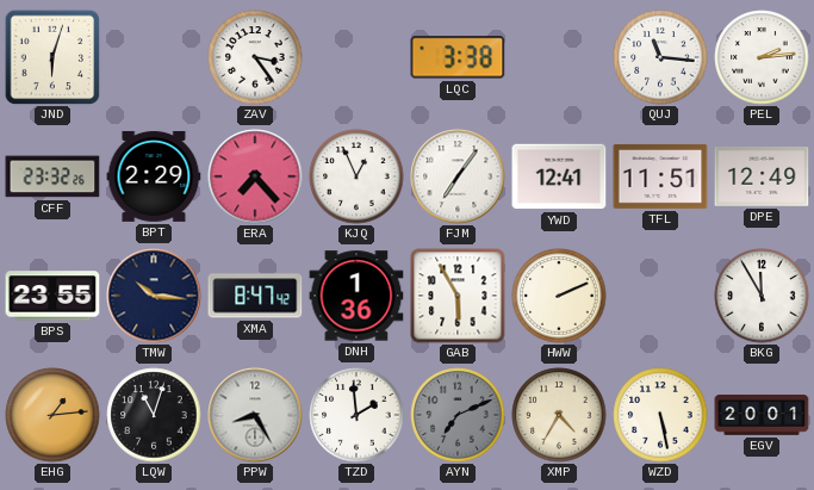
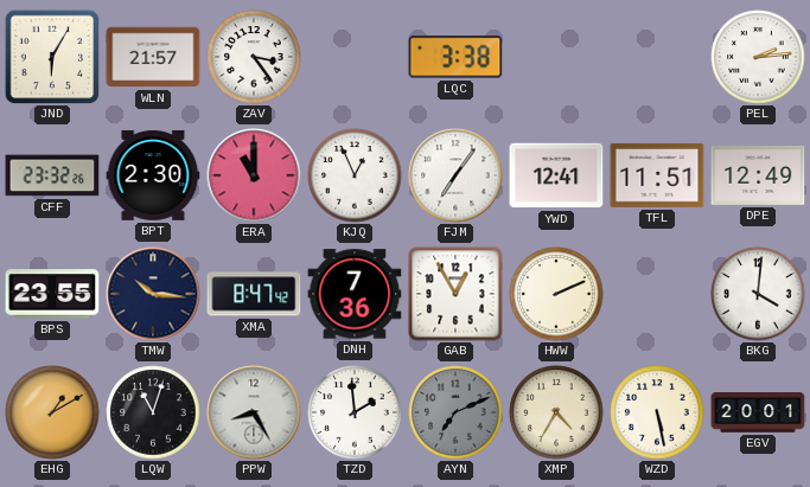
JND: 6:03 -> 6:05
WLN: none -> 21:57
QUJ: 11:16 -> none
BPT: 2:29 -> 2:30
ERA: 7:23 -> 11:00
DNH: 1:36 -> 7:36
GAB: 5:55 -> 12:55
BKG: 11:55 -> 4:01
EHG: 1:14 -> 1:10
